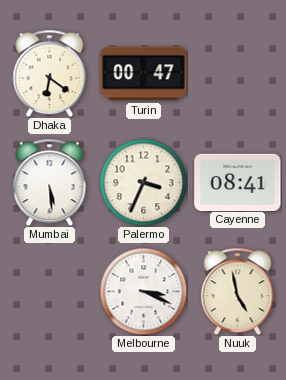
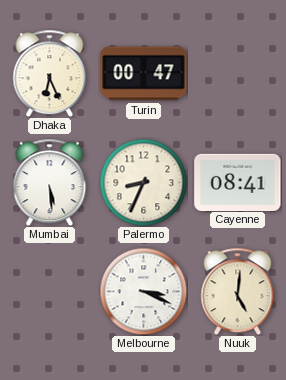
Dhaka: 6:21 -> 6:26
Palermo: 3:34 -> 8:34
Nuuk: 4:58 -> 5:01
